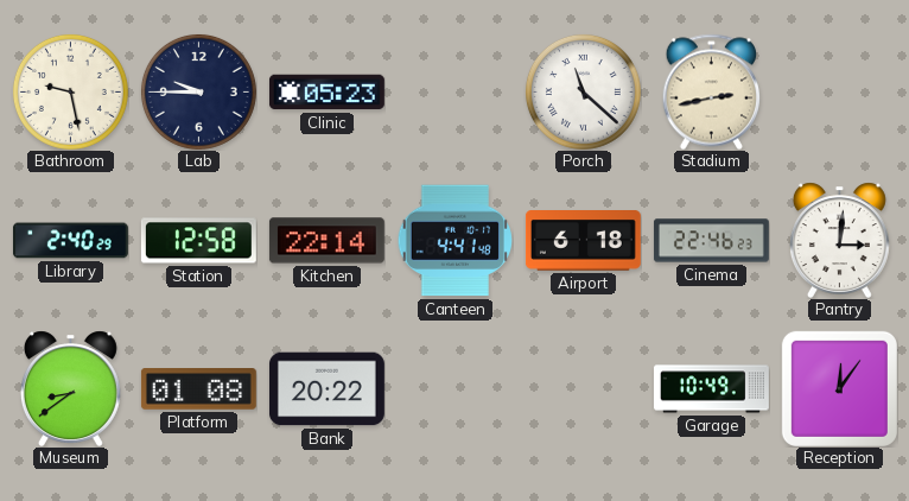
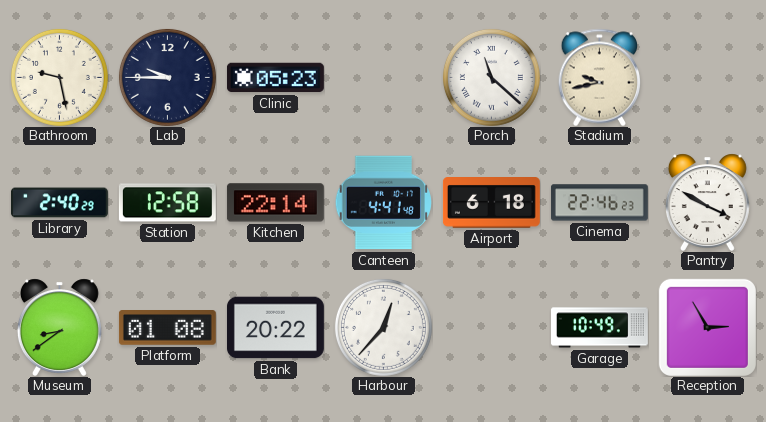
Stadium: 2:43 -> 9:43
Pantry: 3:01 -> 3:50
Harbour: none -> 12:37
Reception: 12:06 -> 2:55
